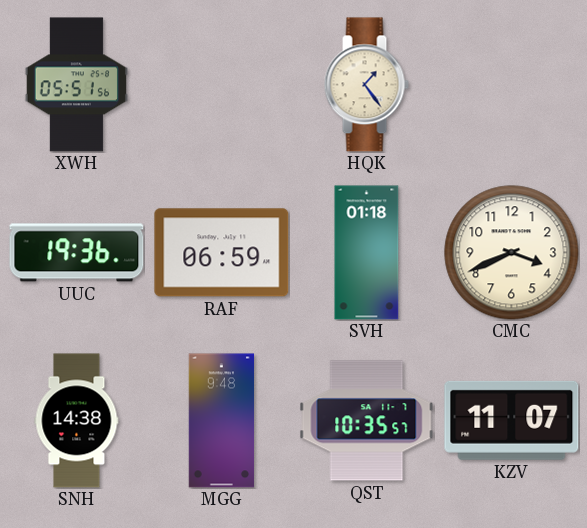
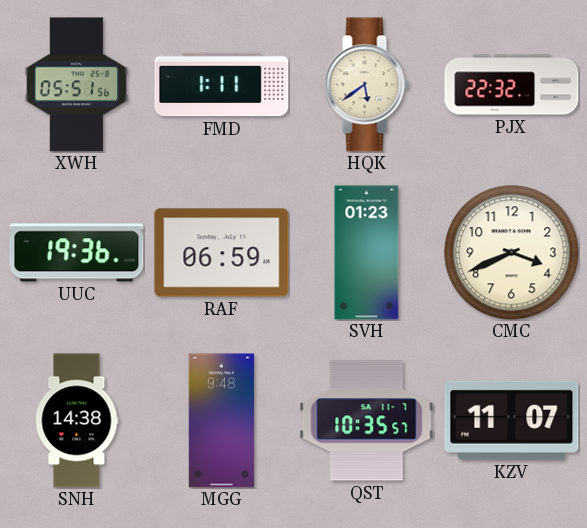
FMD: none -> 1:11
HQK: 1:24 -> 5:39
PJX: none -> 22:32
SVH: 01:18 -> 01:23
